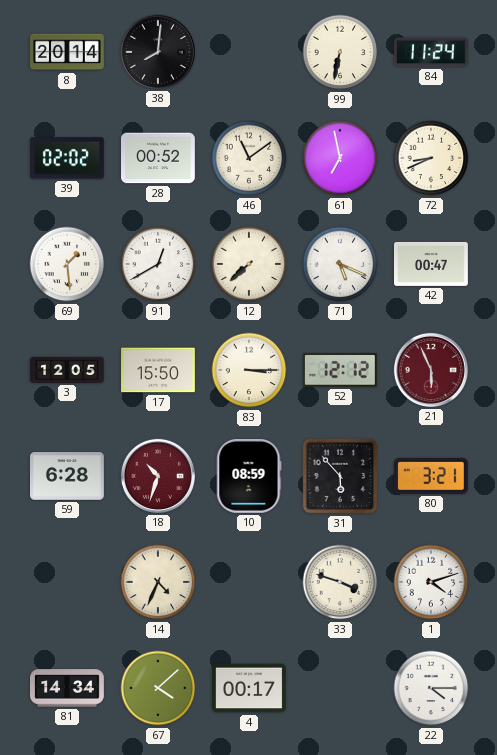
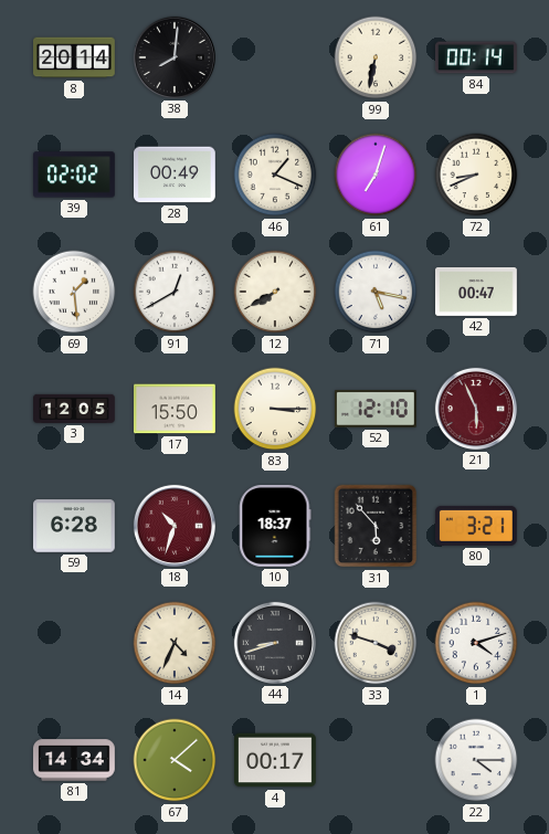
84: 11:24 -> 00:14
28: 00:52 -> 00:49
46: 11:09 -> 1:19
61: 6:58 -> 7:03
12: 7:38 -> 7:40
71: 5:19 -> 5:17
52: 12:12 -> 12:10
10: 08:59 -> 18:37
44: none -> 8:42
